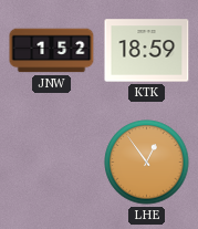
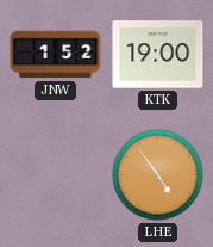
KTK: 18:59 -> 19:00
LHE: 12:54 -> 4:54
